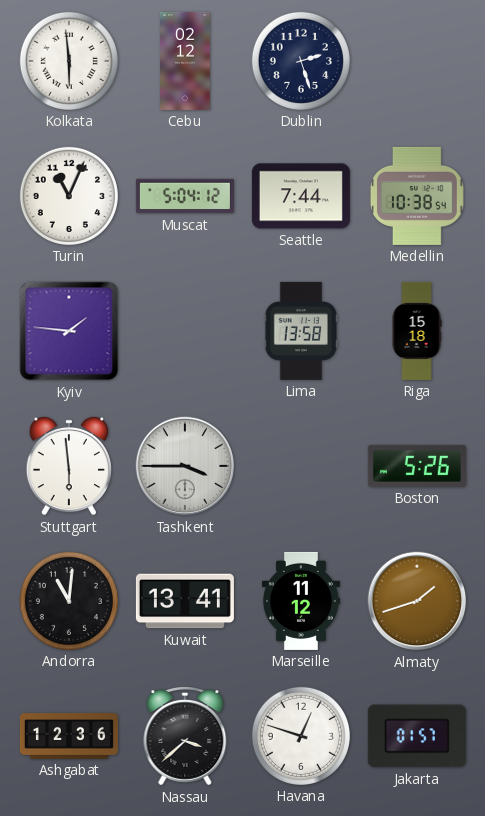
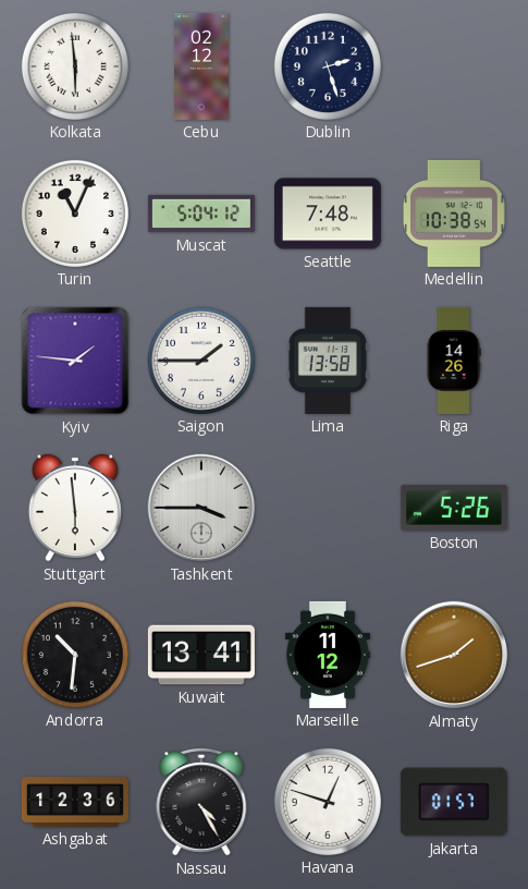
Seattle: 7:44 -> 7:48
Saigon: none -> 1:45
Riga: 15:18 -> 14:26
Andorra: 11:01 -> 10:31
Nassau: 3:38 -> 4:25
